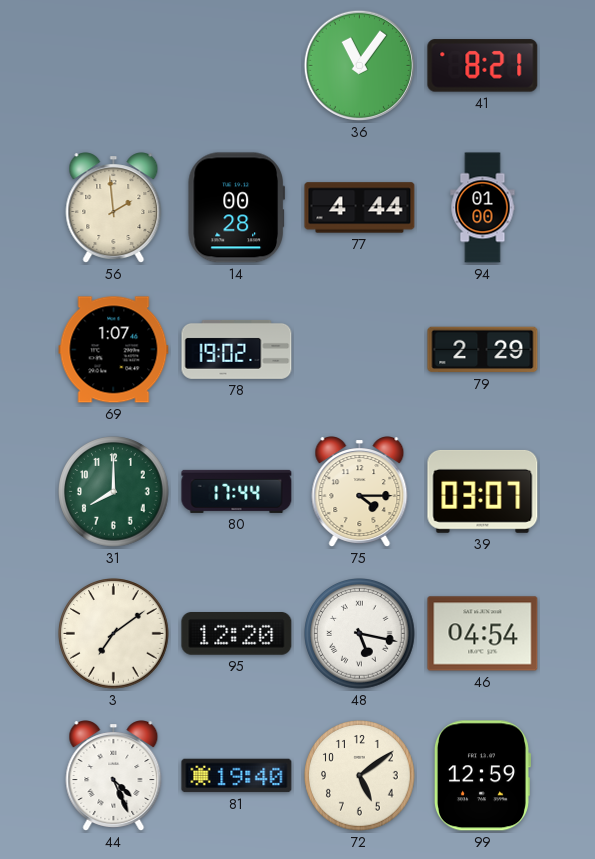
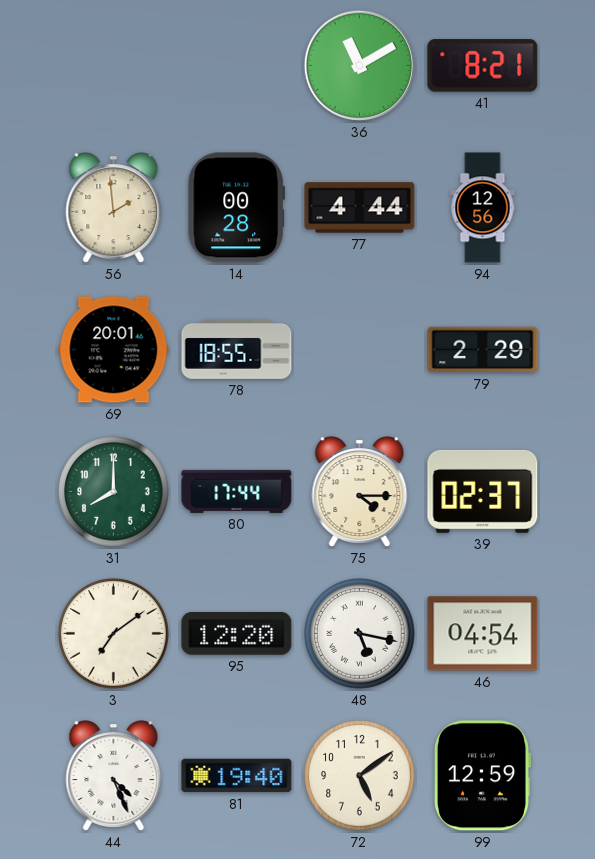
36: 11:06 -> 11:10
94: 01:00 -> 12:56
69: 1:07 -> 20:01
78: 19:02 -> 18:55
39: 03:07 -> 02:37
